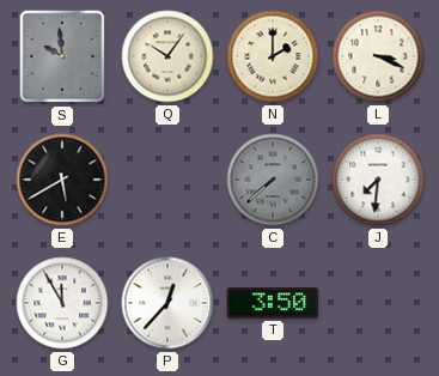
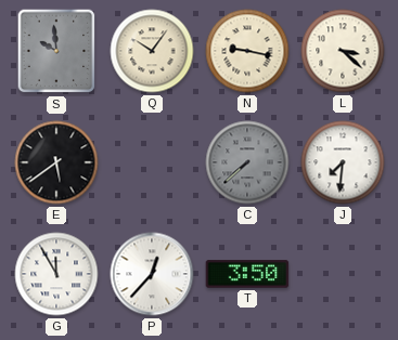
N: 2:00 -> 9:17
L: 3:19 -> 3:22
E: 5:40 -> 5:39
